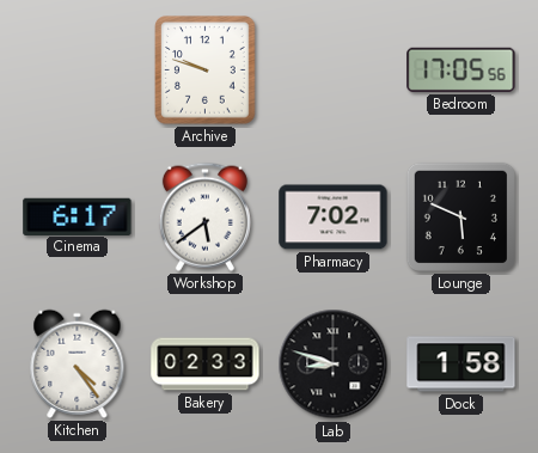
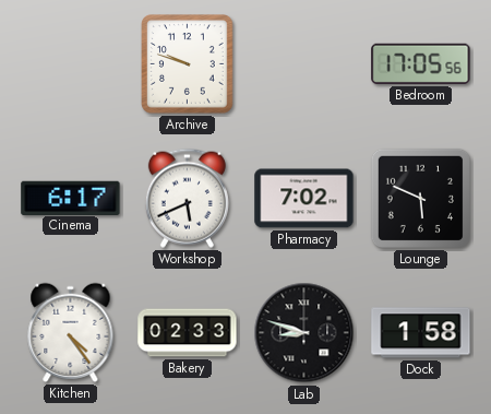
Workshop: 5:39 -> 5:41
